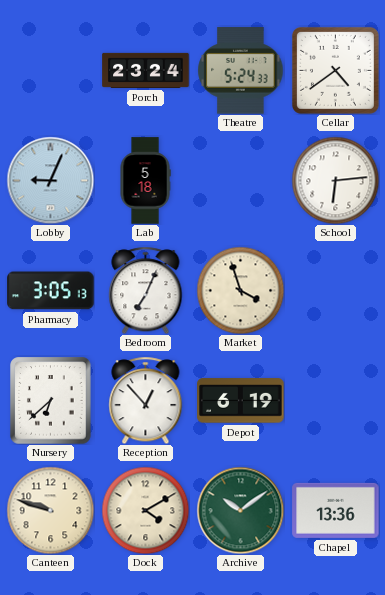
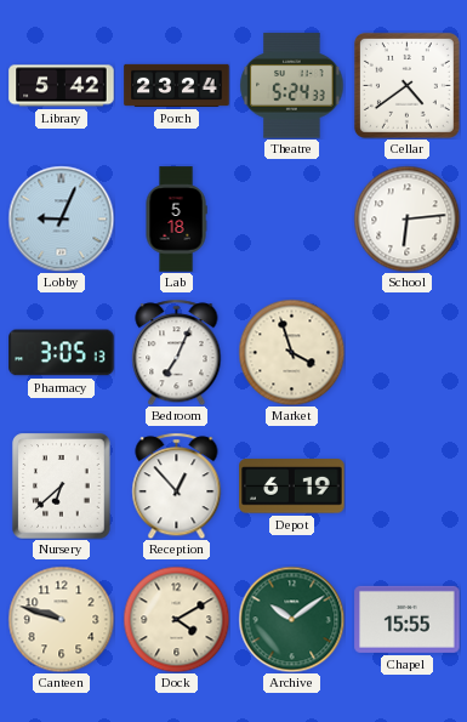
Library: none -> 5:42
Chapel: 13:36 -> 15:55
